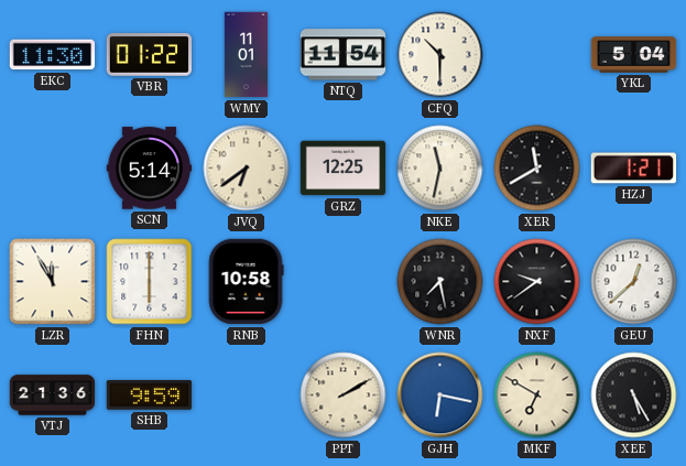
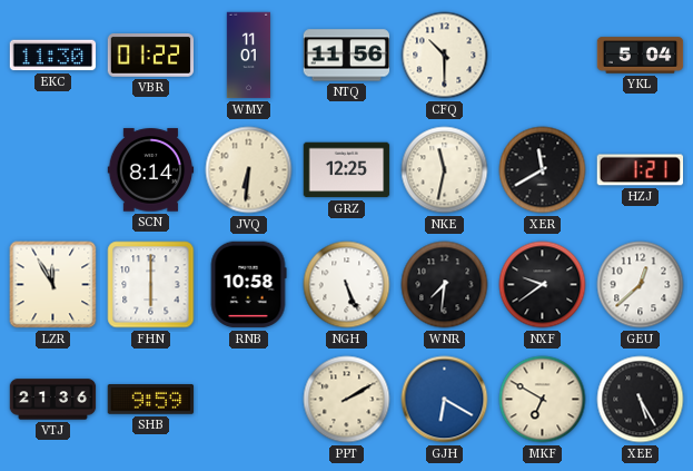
NTQ: 11:54 -> 11:56
SCN: 5:14 -> 8:14
JVQ: 6:39 -> 6:31
NGH: none -> 5:26
WNR: 7:28 -> 7:31
GJH: 6:17 -> 6:20
